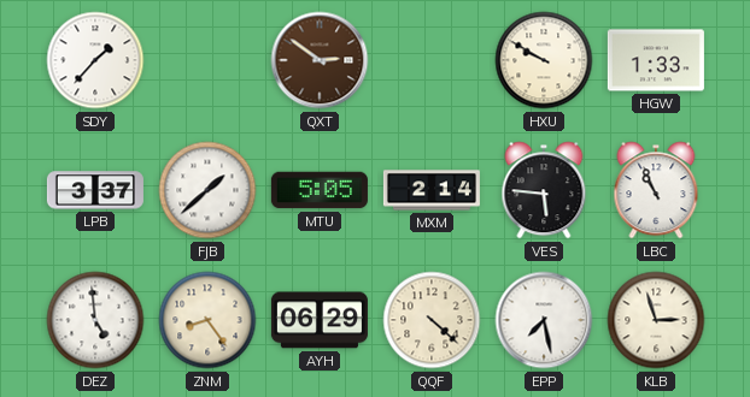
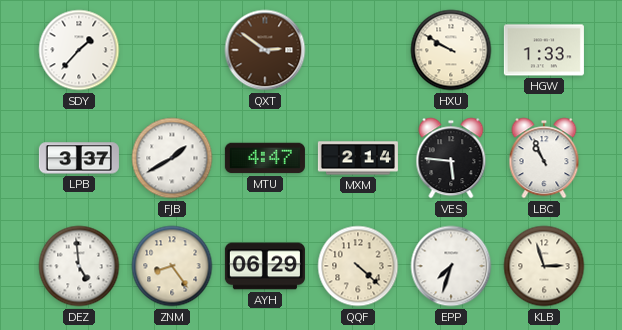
FJB: 1:38 -> 1:40
MTU: 5:05 -> 4:47
EPP: 7:28 -> 7:33
